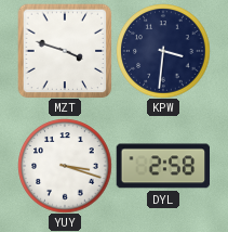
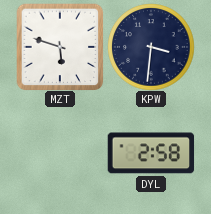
MZT: 3:48 -> 5:48
YUY: 3:18 -> none
